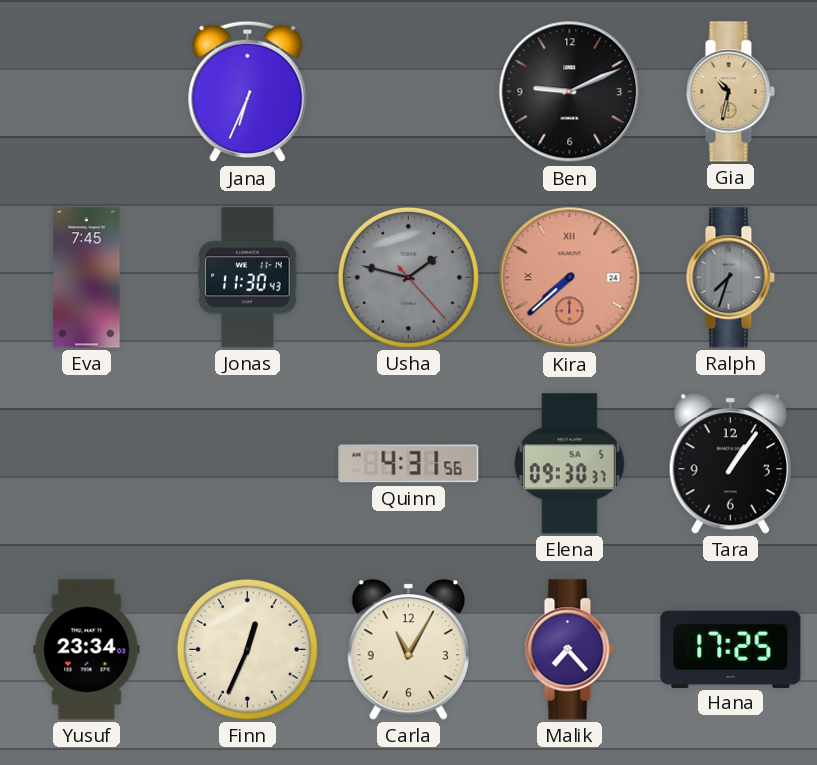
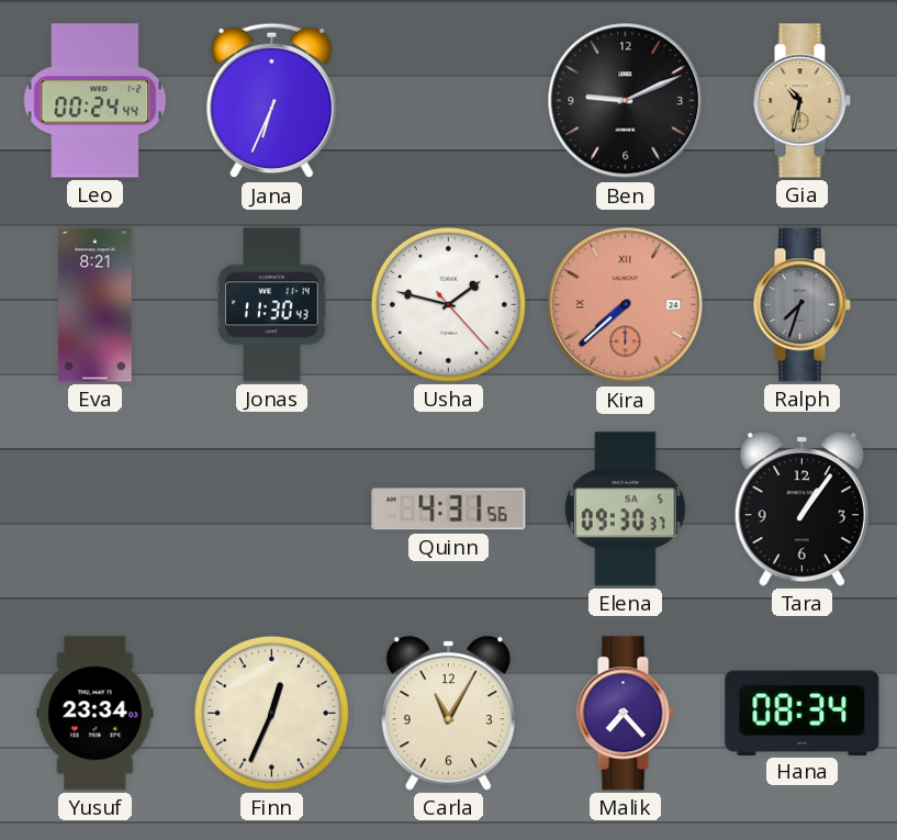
Leo: none -> 00:24
Eva: 7:45 -> 8:21
Usha dial: grey -> white
Hana: 17:25 -> 08:34
